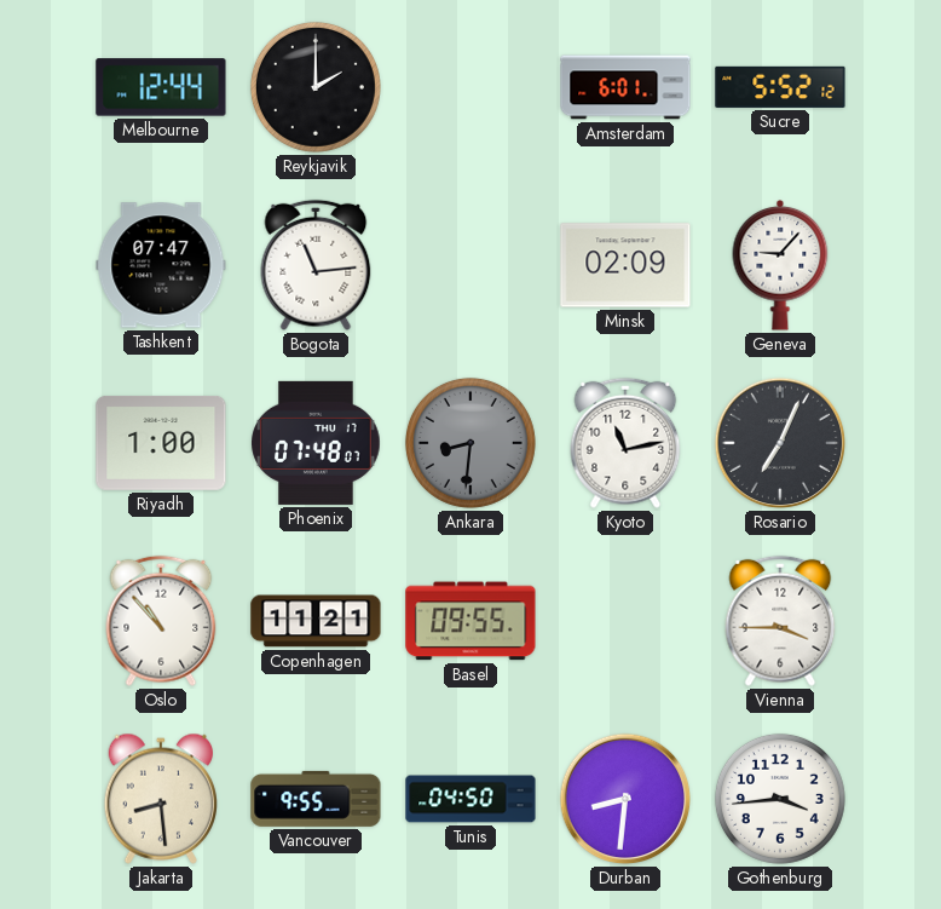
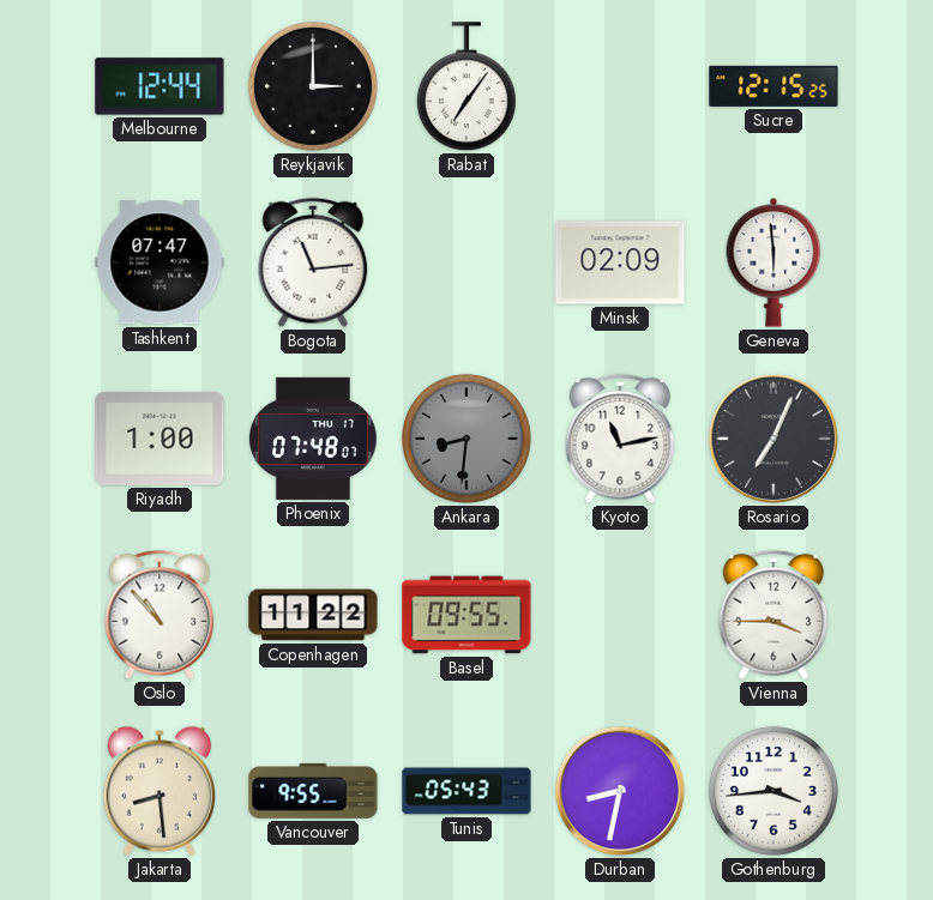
Reykjavik: 2:00 -> 3:00
Rabat: none -> 7:06
Amsterdam: 6:01 -> none
Sucre: 5:52 -> 12:15
Geneva: 9:07 -> 5:59
Copenhagen: 11:21 -> 11:22
Tunis: 04:50 -> 05:43
Durban: 8:31 -> 8:32
